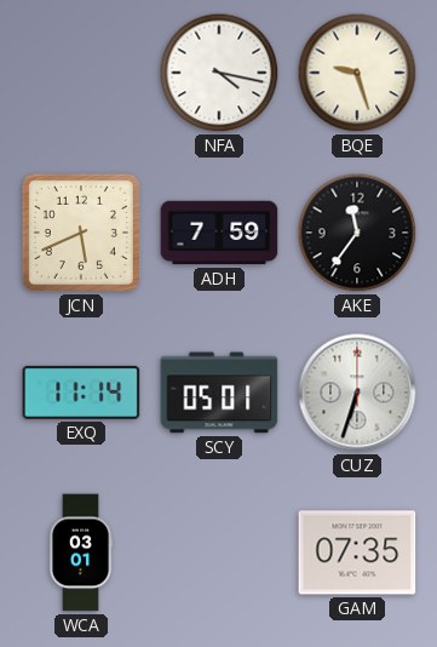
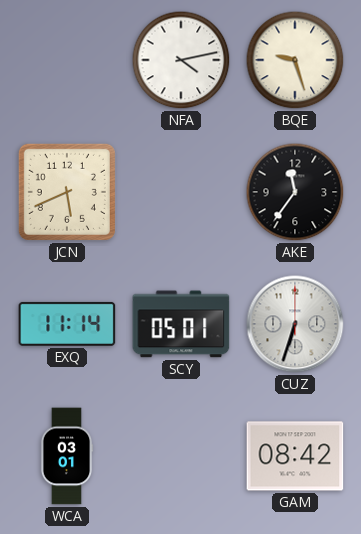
NFA: 4:17 -> 4:13
ADH: 7:59 -> none
GAM: 07:35 -> 08:42
